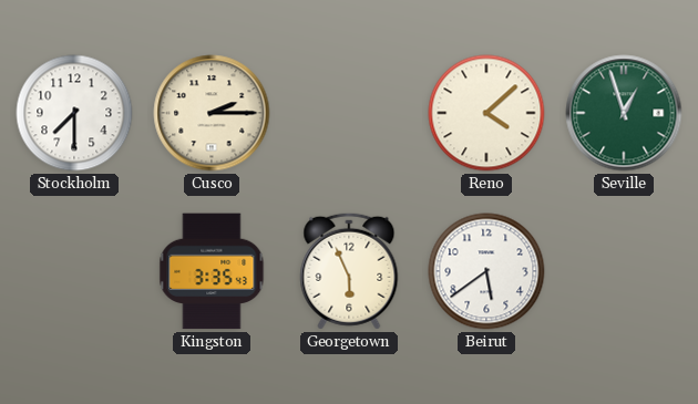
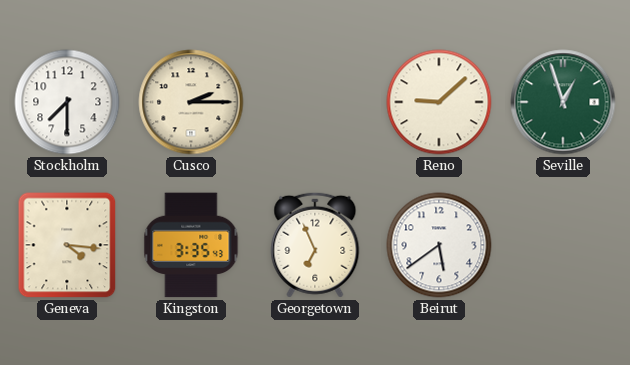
Reno: 4:08 -> 9:08
Geneva: none -> 4:16
Georgetown: 5:56 -> 6:56
